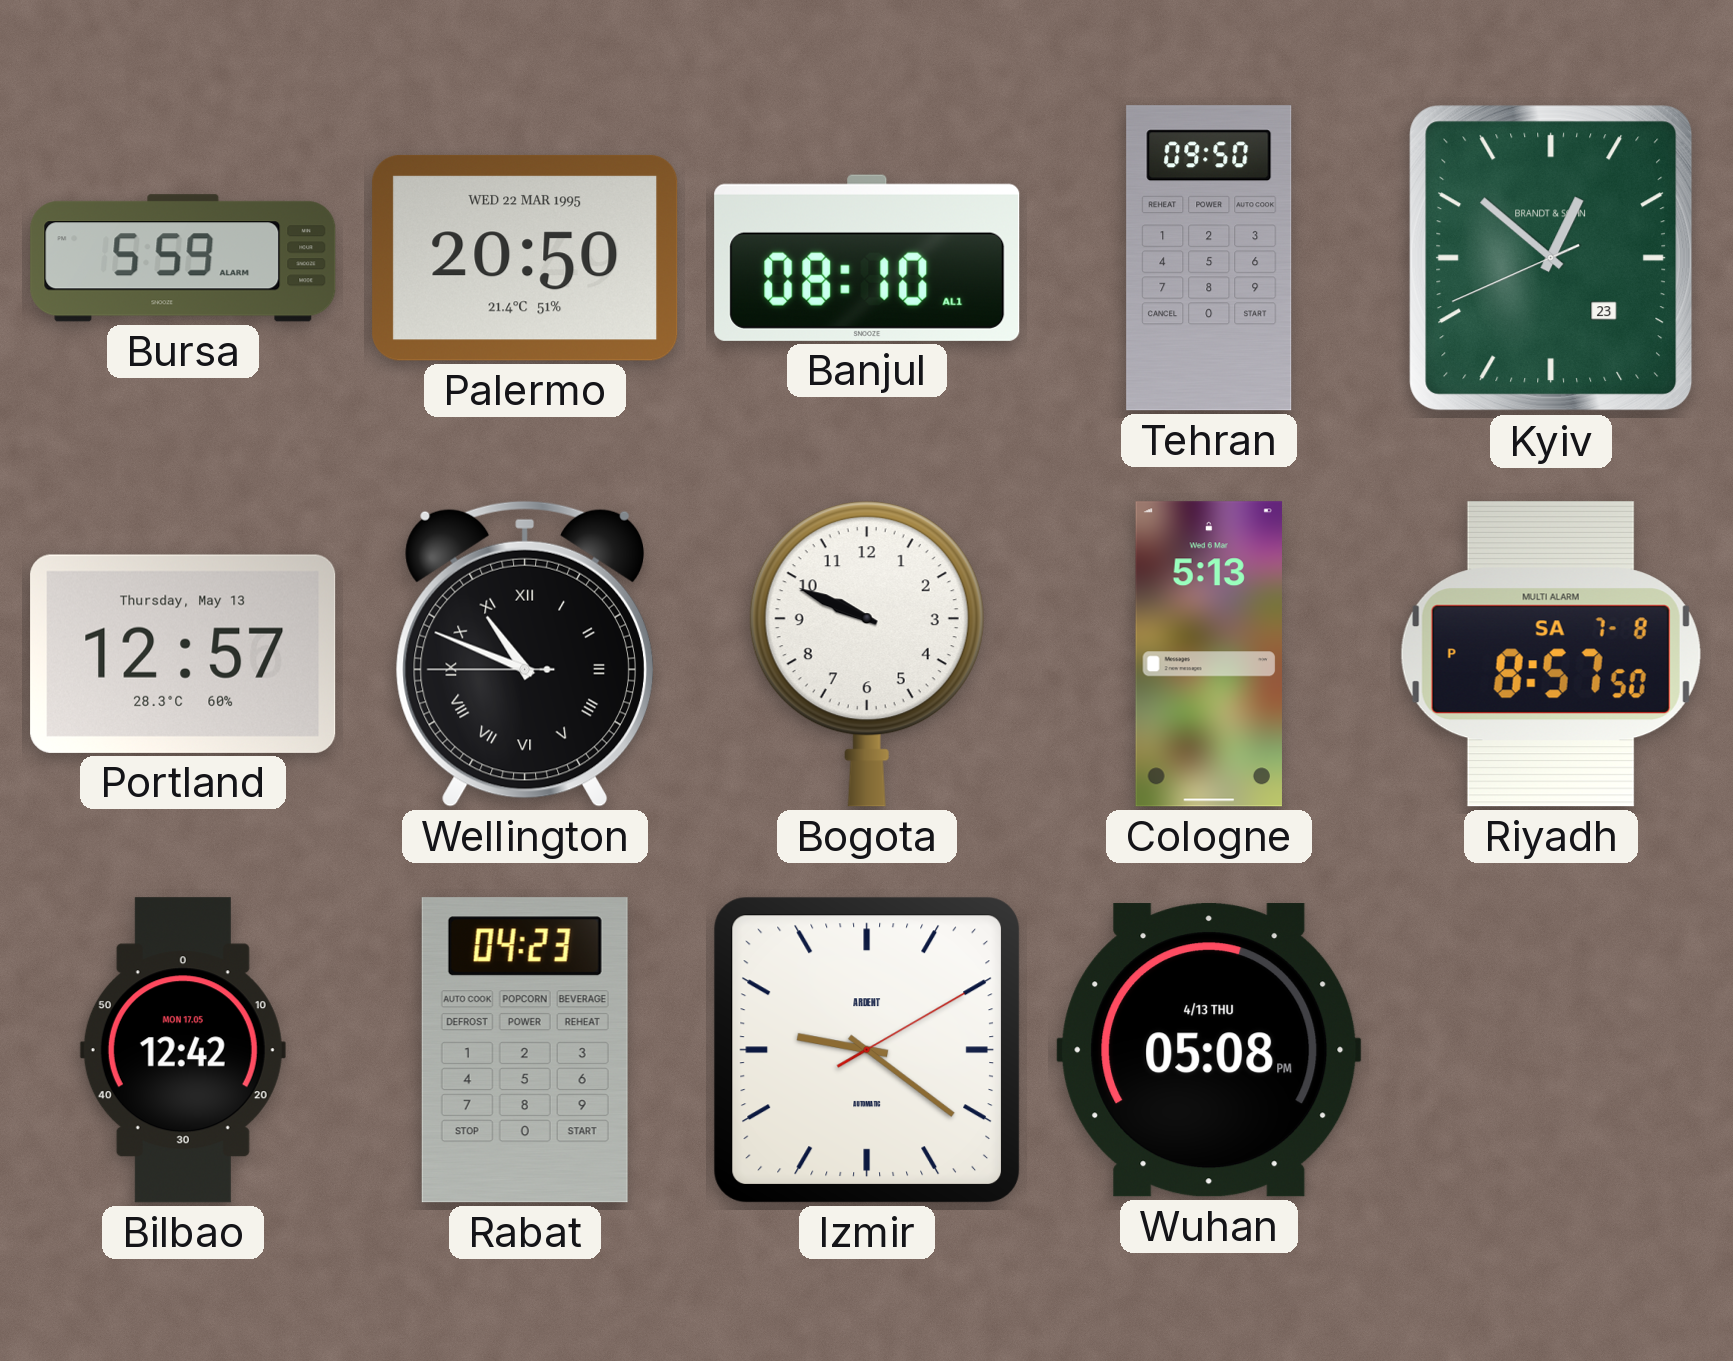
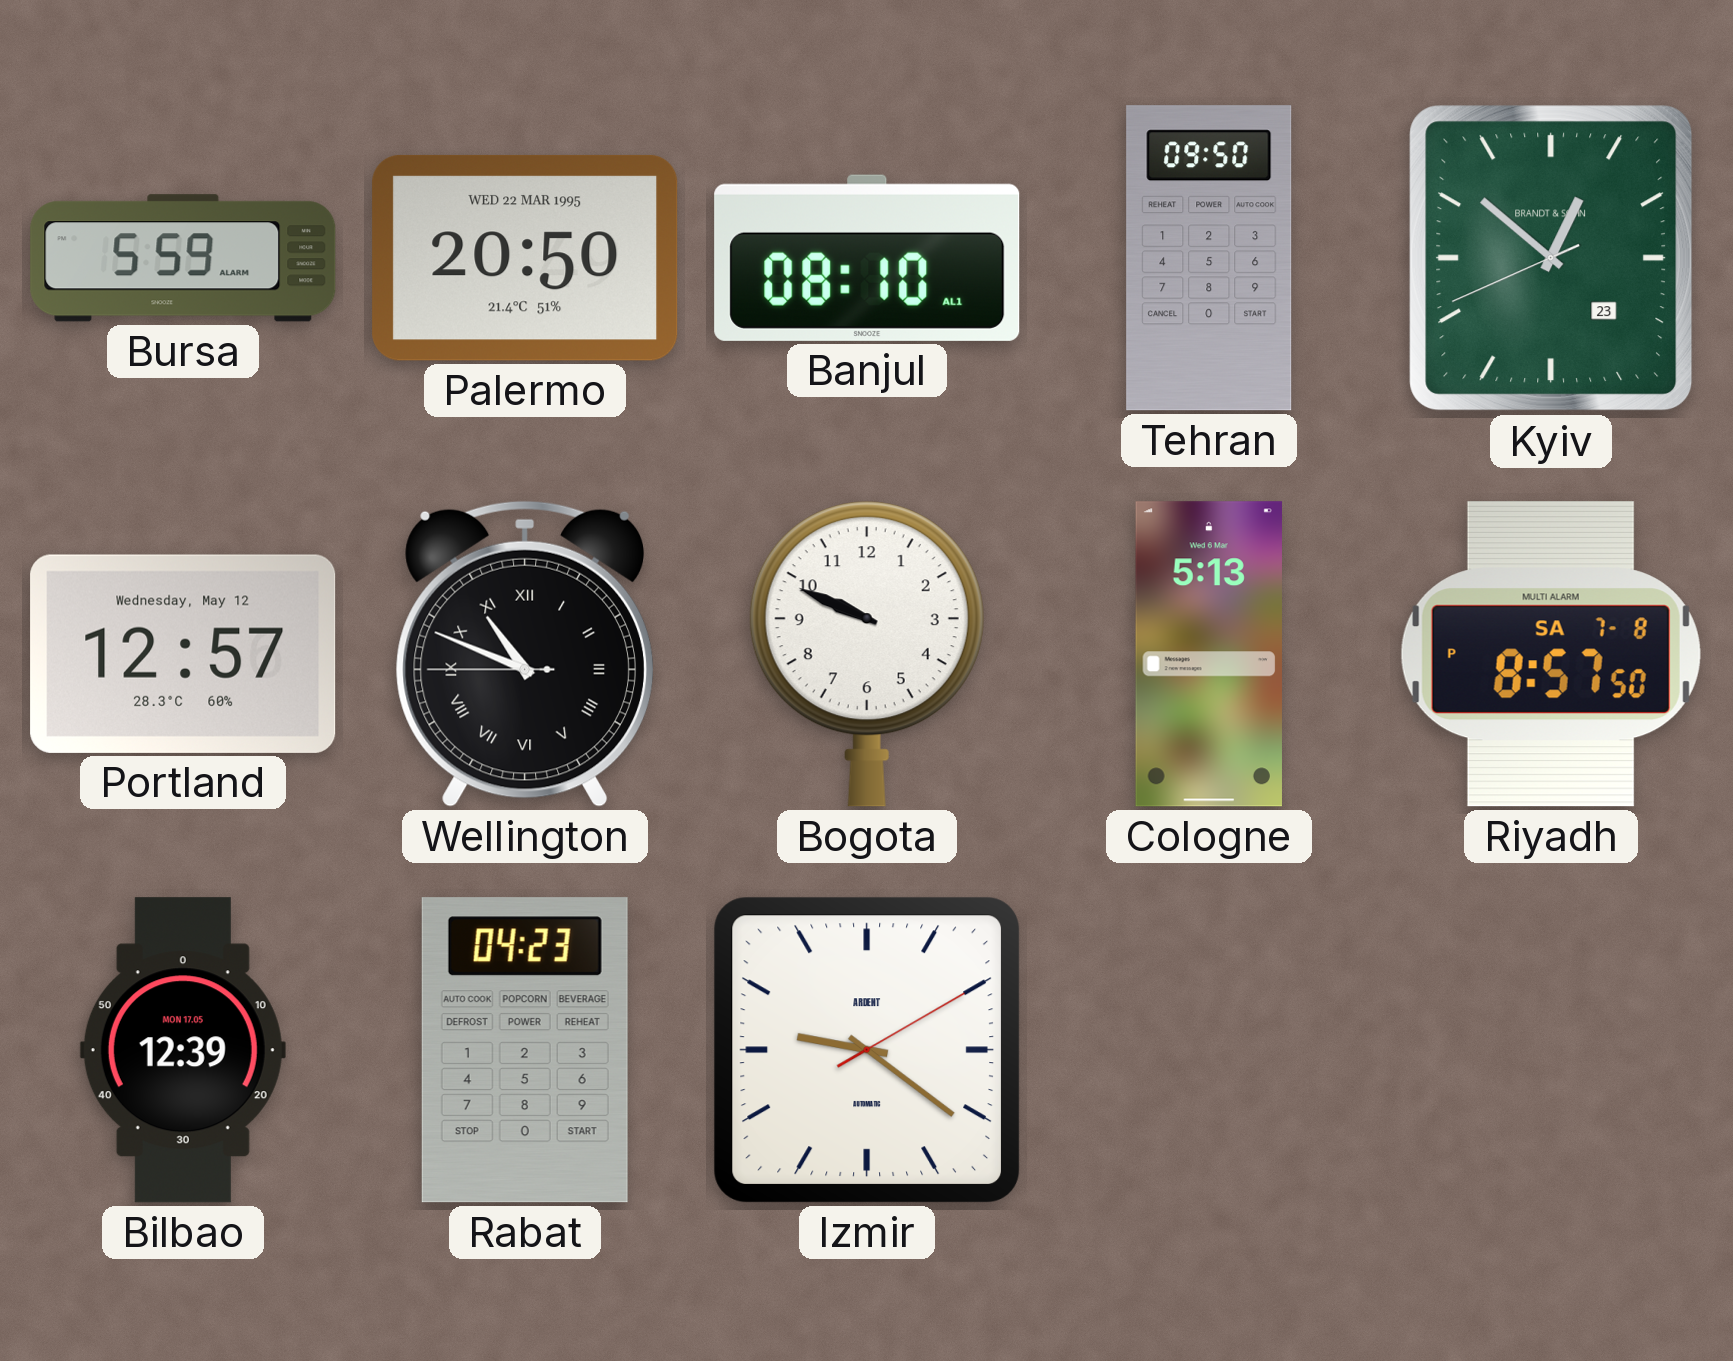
Portland date: Thursday, May 13 -> Wednesday, May 12
Bilbao: 12:42 -> 12:39
Wuhan: 05:08 -> none
